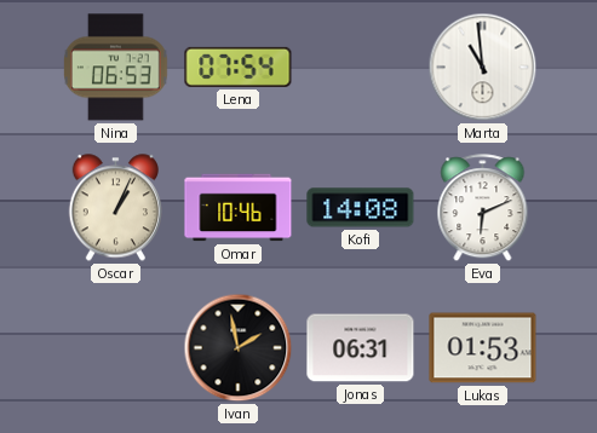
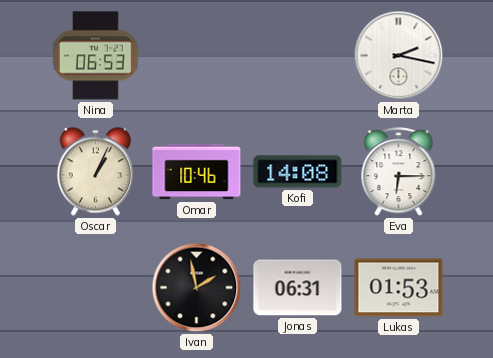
Lena: 07:54 -> none
Marta: 10:59 -> 2:17
Eva: 6:11 -> 6:15
